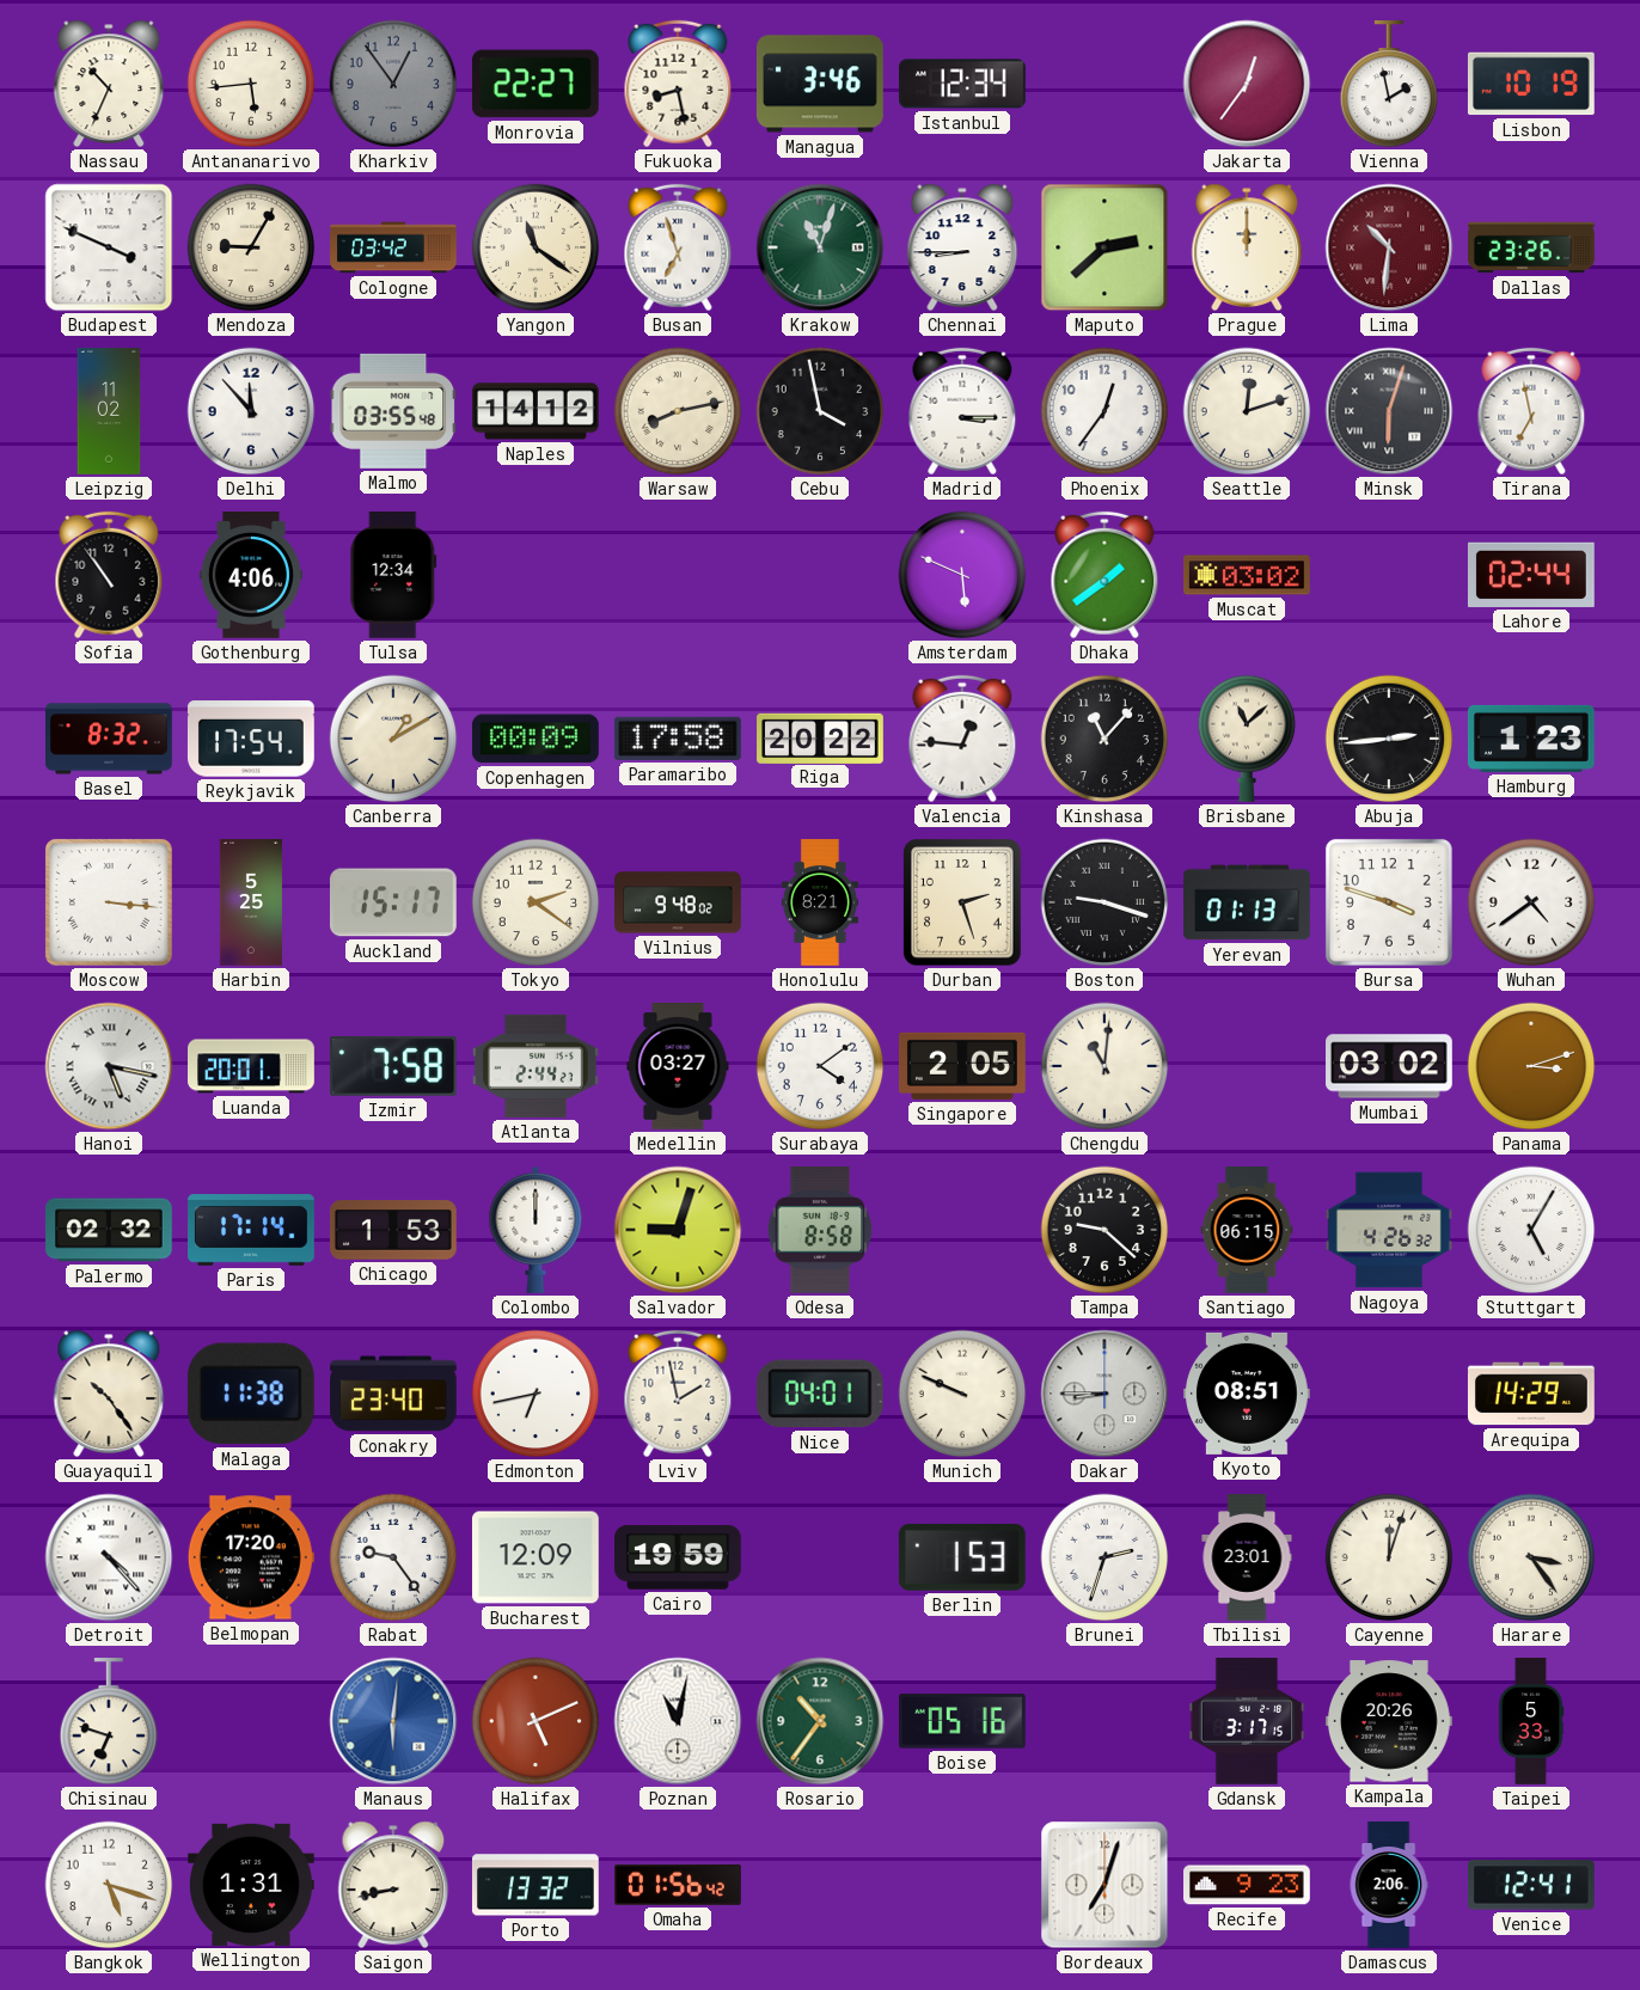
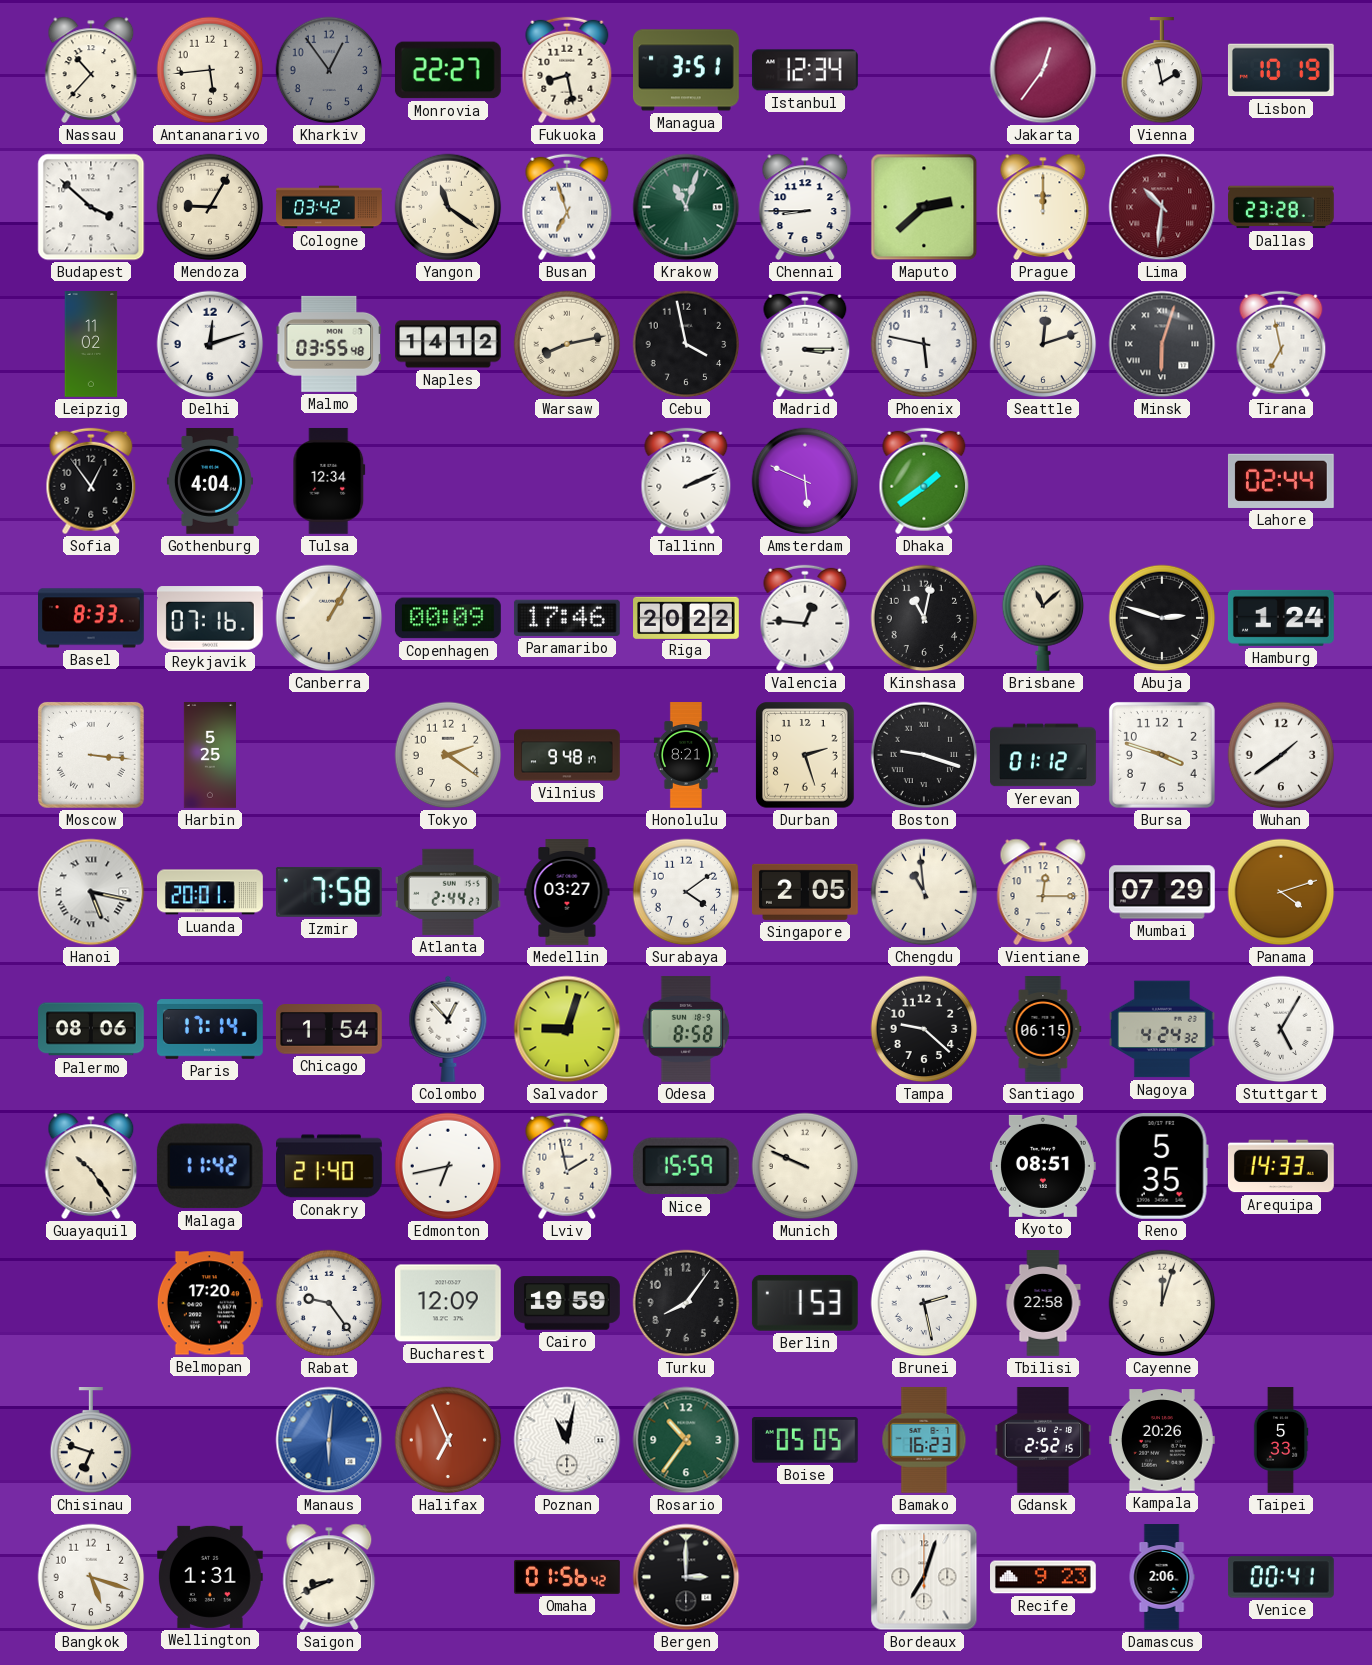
Nassau: 10:34 -> 10:37
Managua: 3:46 -> 3:51
Budapest: 3:49 -> 3:52
Dallas: 23:26 -> 23:28
Delhi: 11:53 -> 12:12
Phoenix: 12:36 -> 5:47
Sofia: 10:54 -> 12:54
Gothenburg: 4:06 -> 4:04
Tallinn: none -> 2:11
Muscat: 03:02 -> none
Basel: 8:32 -> 8:33
Reykjavik: 17:54 -> 07:16
Canberra: 1:10 -> 1:05
Paramaribo: 17:58 -> 17:46
Kinshasa: 11:07 -> 11:02
Abuja: 2:44 -> 2:48
Hamburg: 1:23 -> 1:24
Auckland: 15:17 -> none
Vilnius: 9:48:02 -> 9:48:17
Yerevan: 01:13 -> 01:12
Wuhan: 4:39 -> 1:39
Chengdu: 11:01 -> 10:59
Vientiane: none -> 12:15
Mumbai: 03:02 -> 07:29
Panama: 3:12 -> 4:12
Palermo: 02:32 -> 08:06
Chicago: 1:53 -> 1:54
Colombo: 12:00 -> 12:53
Nagoya: 4:26 -> 4:24
Malaga: 11:38 -> 11:42
Conakry: 23:40 -> 21:40
Nice: 04:01 -> 15:59
Dakar: 8:45 -> none
Reno: none -> 5:35
Arequipa: 14:29 -> 14:33
Detroit: 4:23 -> none
Turku: none -> 8:06
Brunei: 2:33 -> 2:28
Tbilisi: 23:01 -> 22:58
Harare: 3:24 -> none
Halifax: 5:11 -> 6:56
Boise: 05:16 -> 05:05
Bamako: none -> 16:23
Gdansk: 3:17 -> 2:52
Saigon: 8:43 -> 8:41
Porto: 13:32 -> none
Bergen: none -> 3:00
Venice: 12:41 -> 00:41
